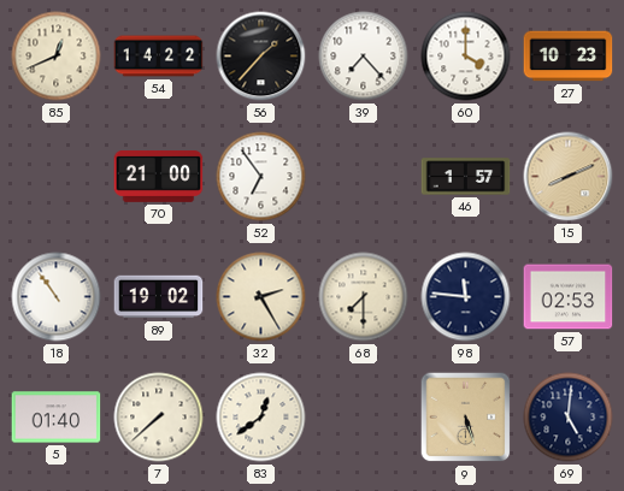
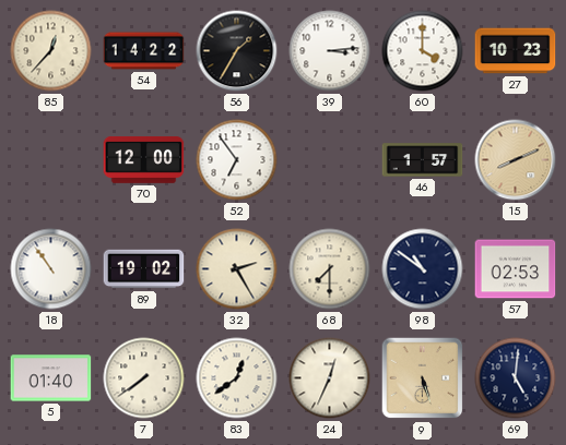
85: 12:41 -> 12:37
56: 1:37 -> 1:35
39: 7:23 -> 3:14
70: 21:00 -> 12:00
98: 11:46 -> 10:51
7: 7:38 -> 7:39
24: none -> 12:34
